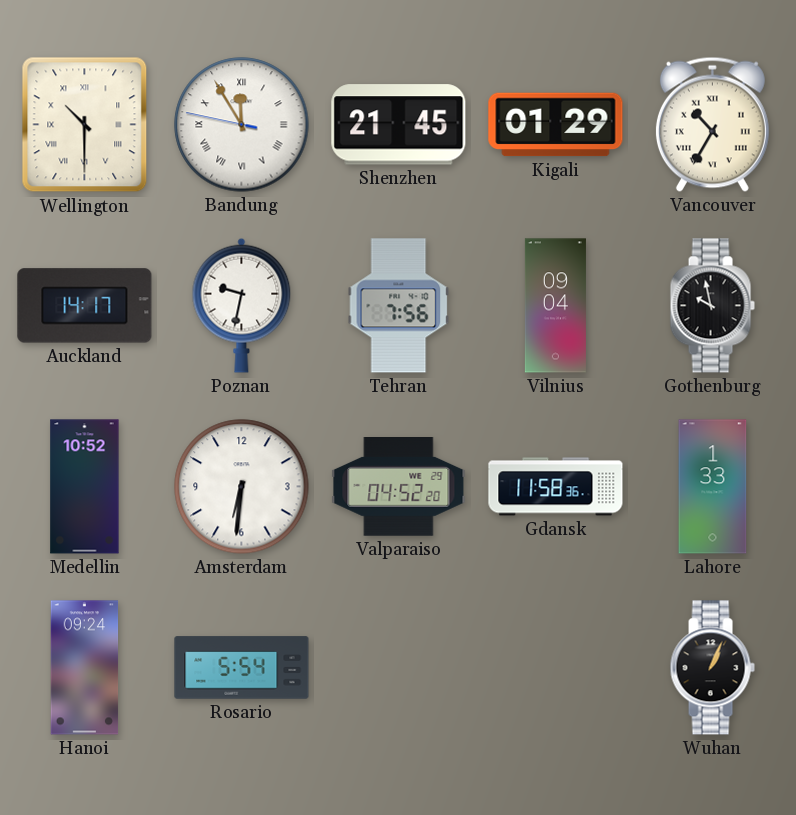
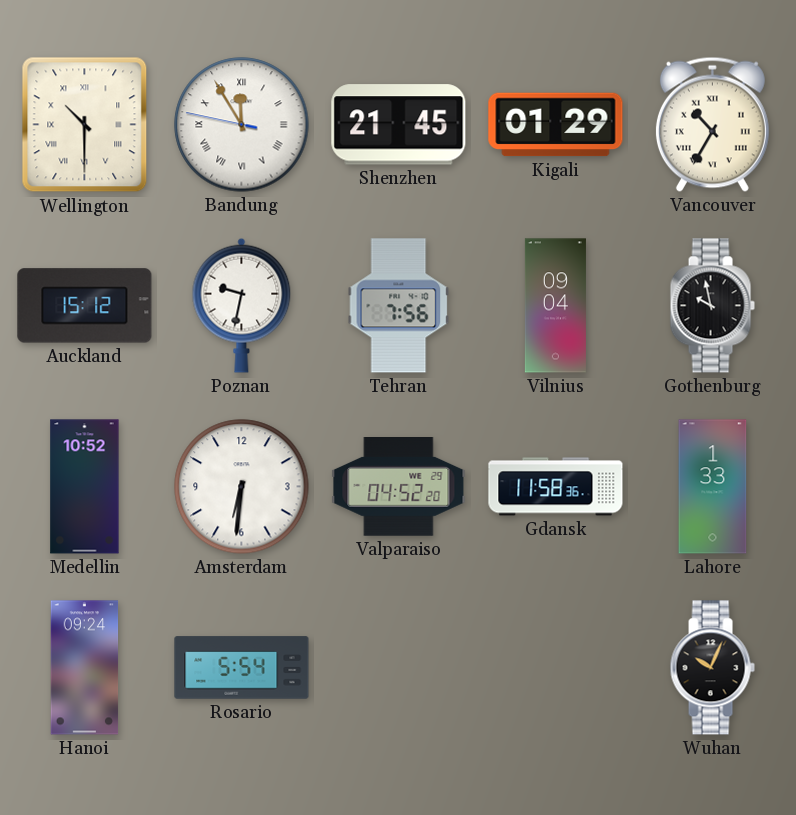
Auckland: 14:17 -> 15:12
Wuhan: 1:04 -> 10:04
